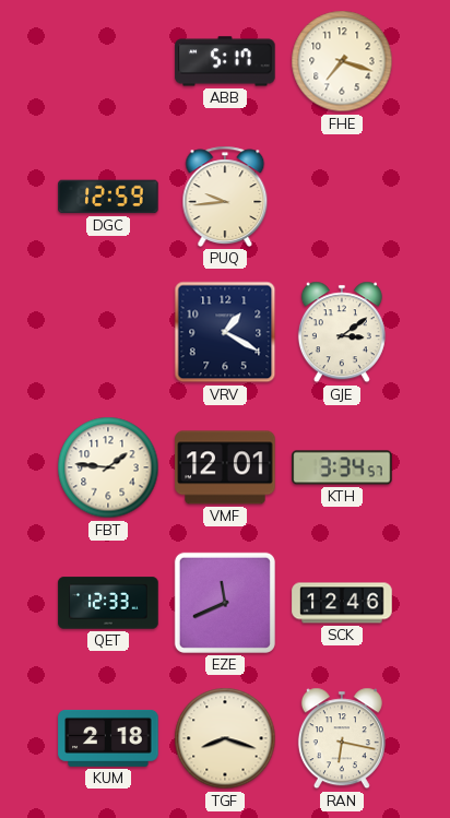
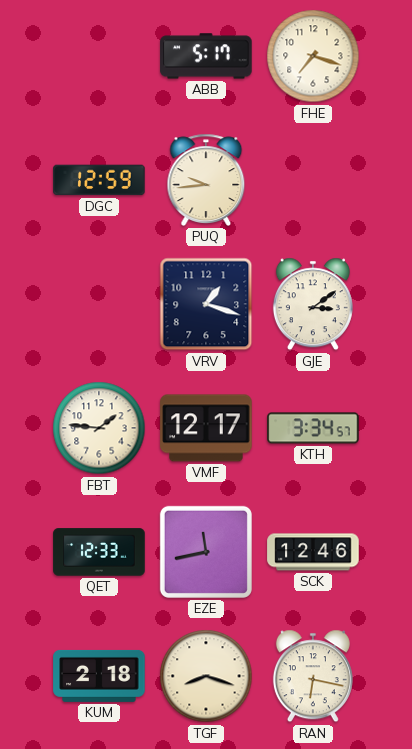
VRV: 1:20 -> 1:18
VMF: 12:01 -> 12:17
EZE: 11:41 -> 11:43
